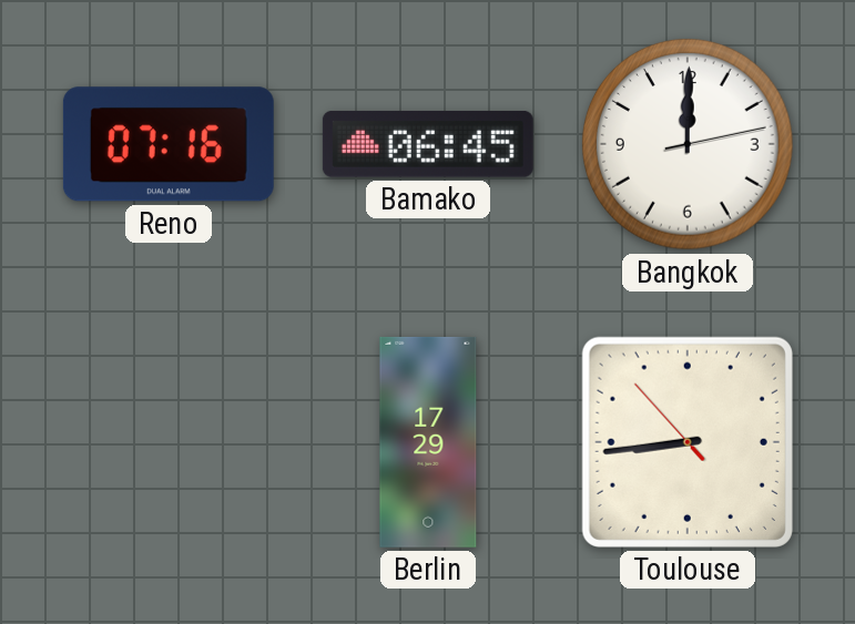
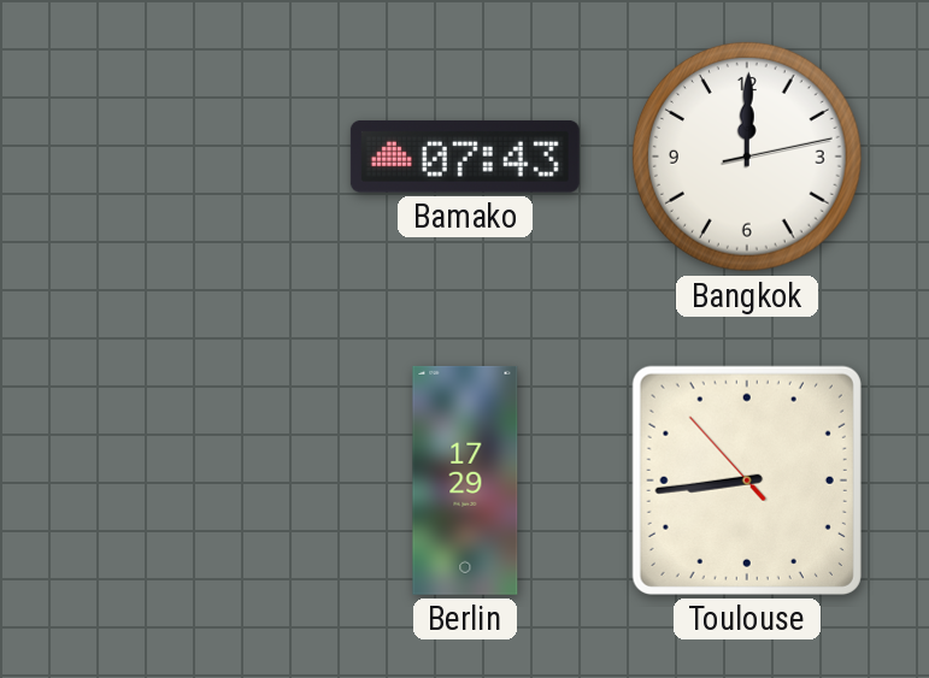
Reno: 07:16 -> none
Bamako: 06:45 -> 07:43
